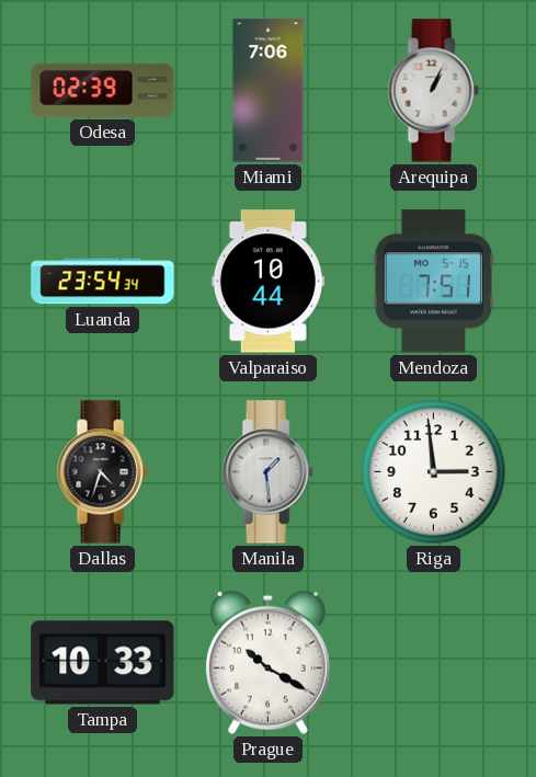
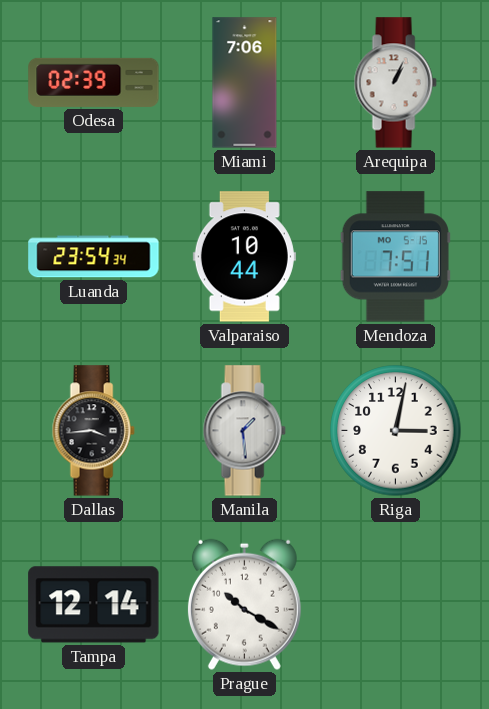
Dallas: 4:33 -> 3:44
Riga: 2:59 -> 3:02
Tampa: 10:33 -> 12:14
